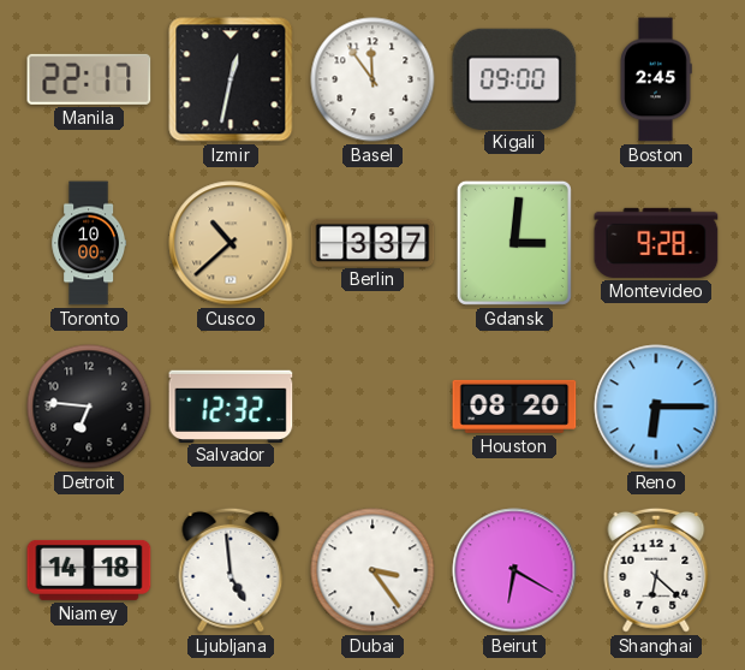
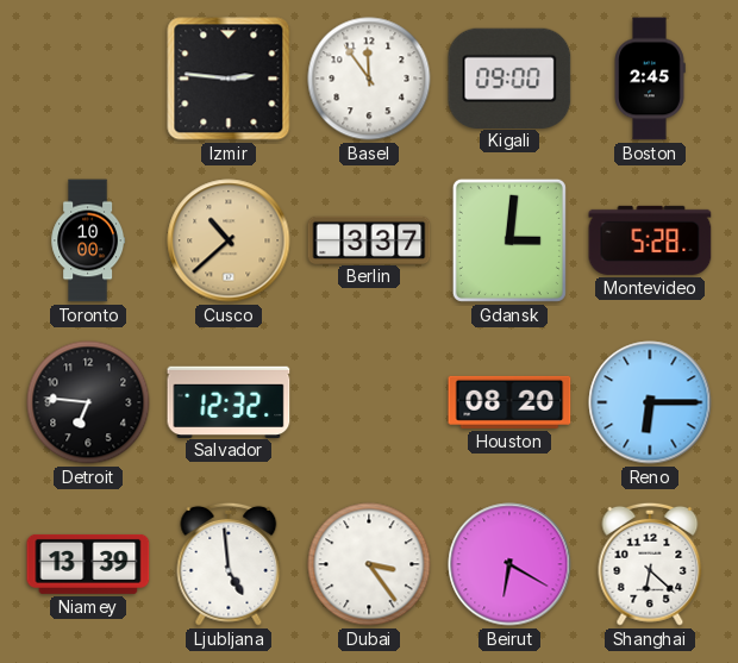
Manila: 22:17 -> none
Izmir: 12:32 -> 2:46
Montevideo: 9:28 -> 5:28
Niamey: 14:18 -> 13:39
